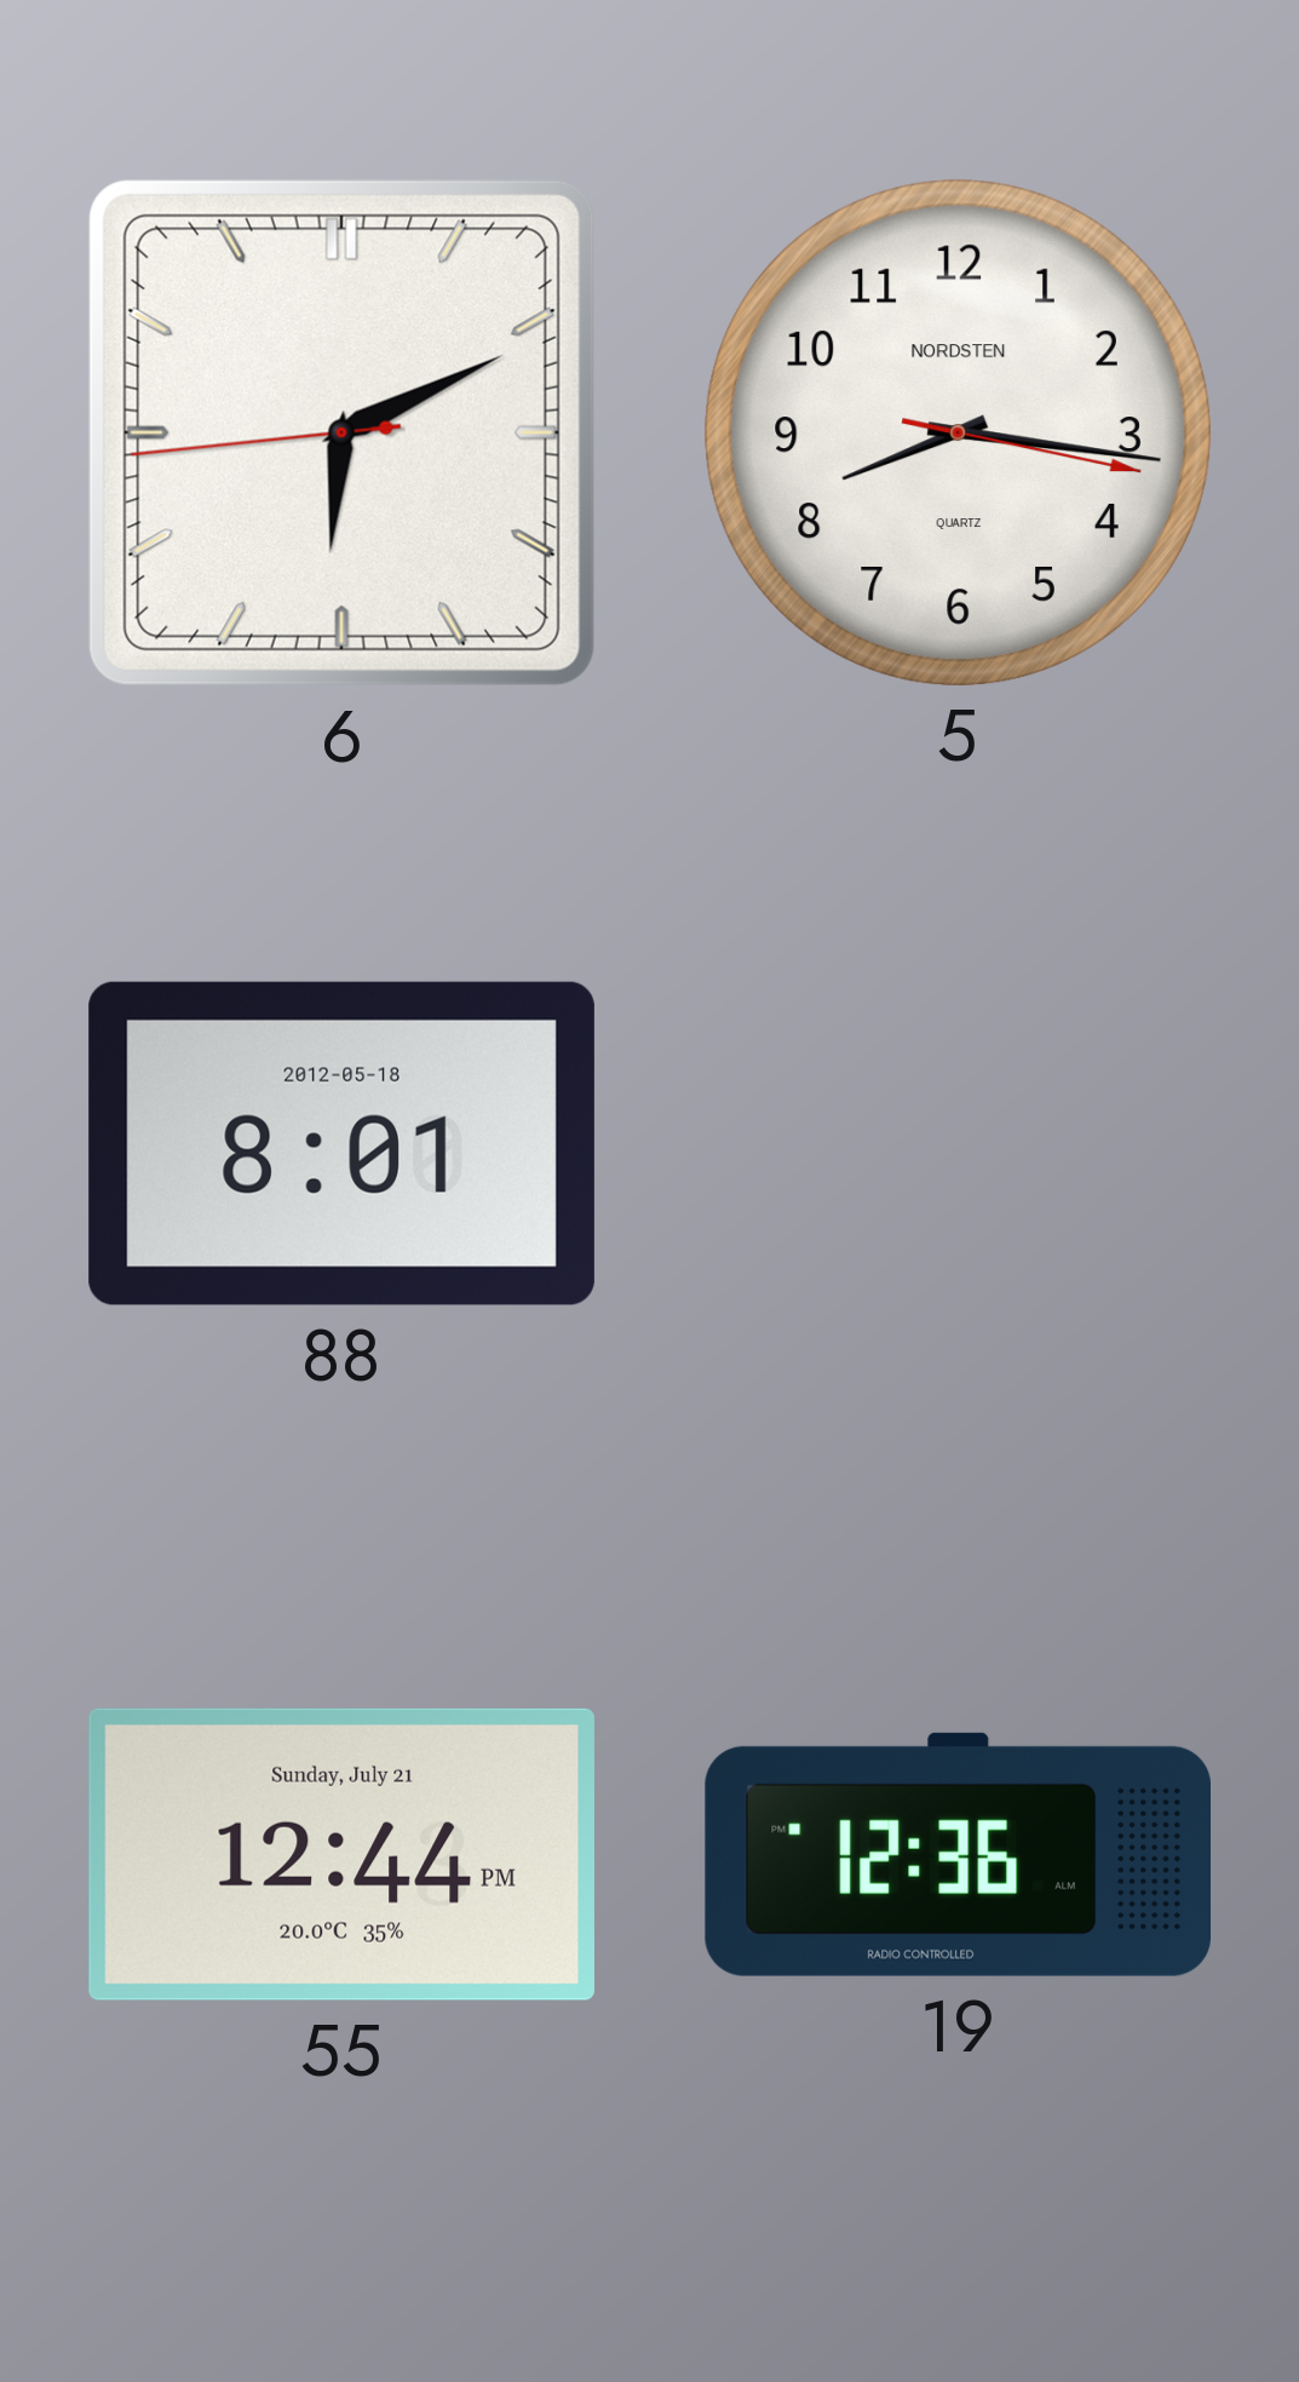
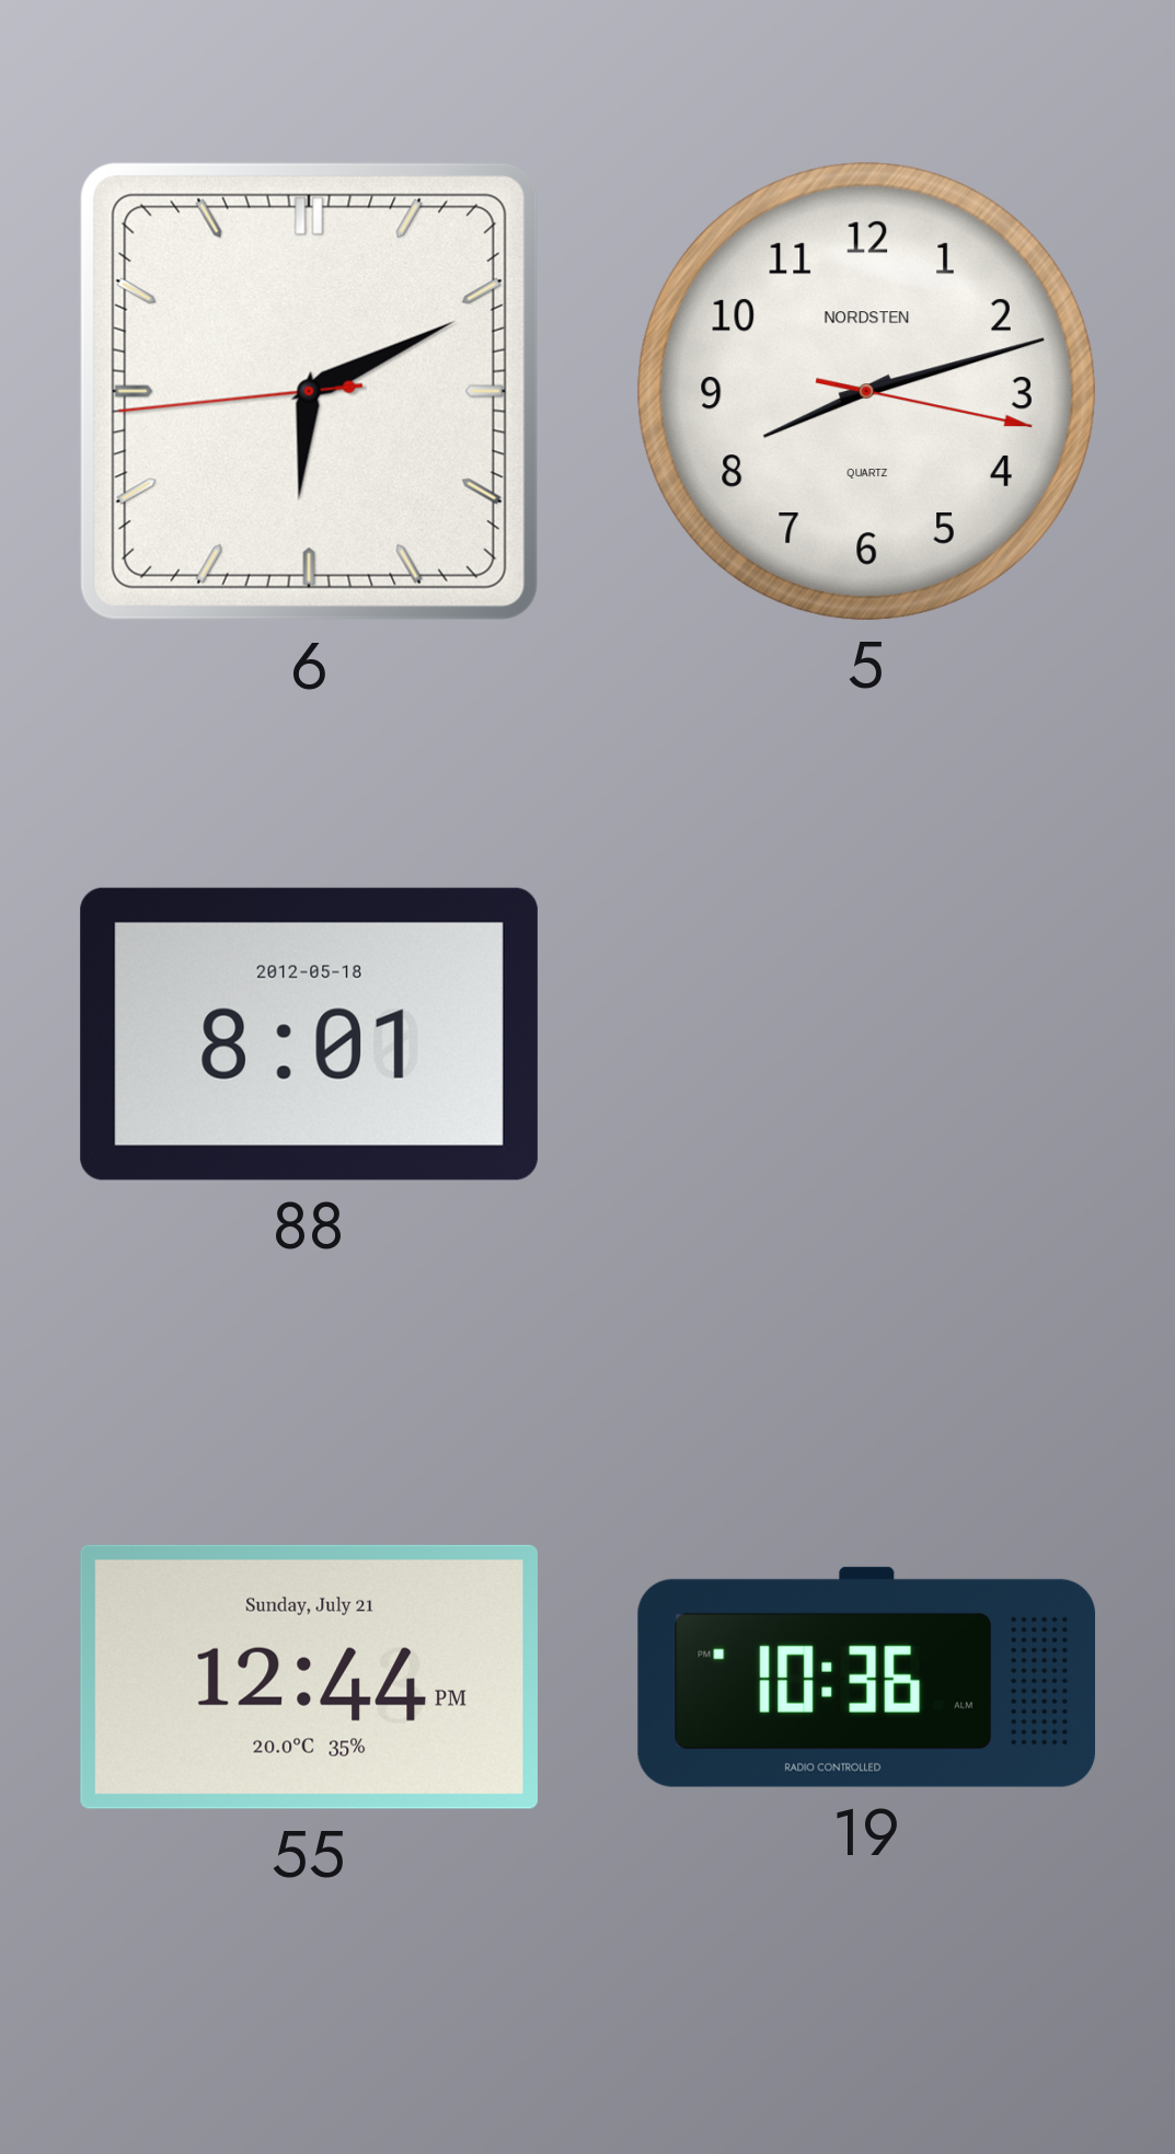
5: 8:16 -> 8:12
19: 12:36 -> 10:36
